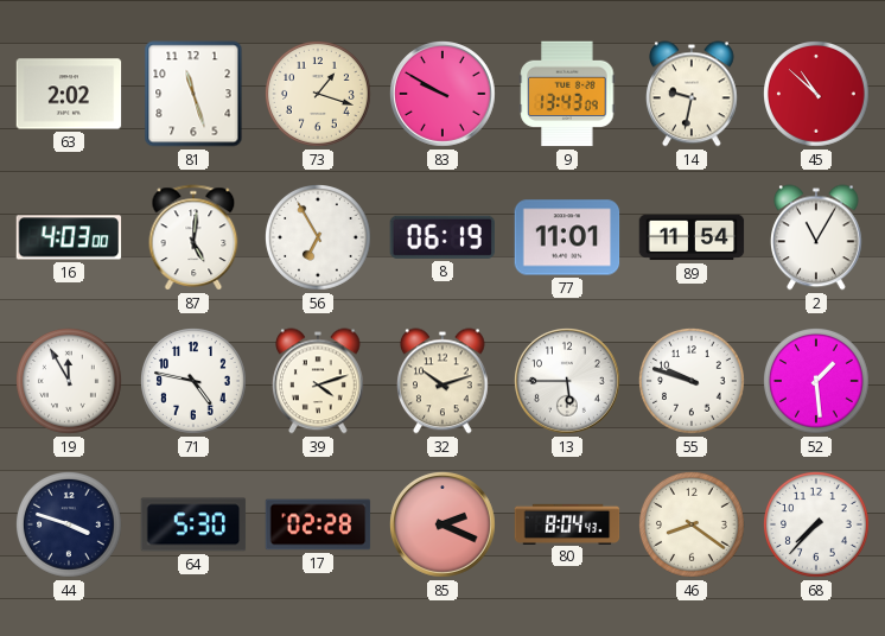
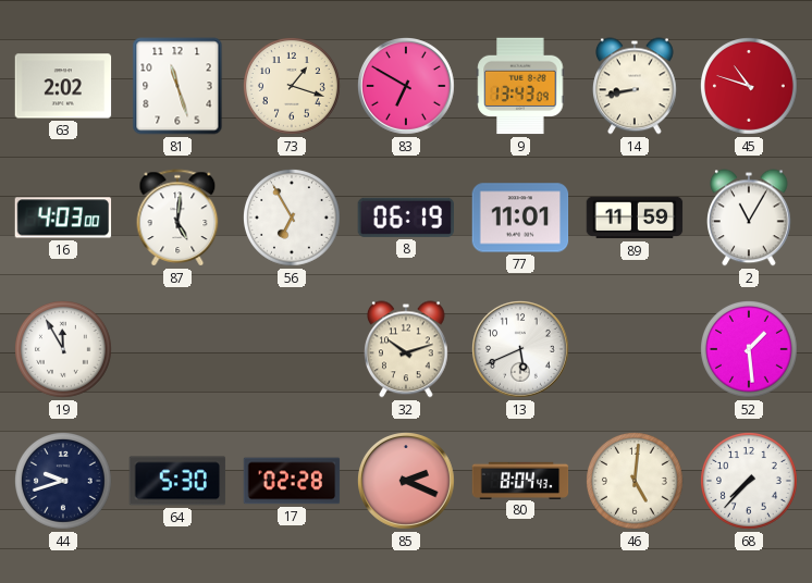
83: 9:50 -> 6:50
14: 9:32 -> 8:43
45: 10:52 -> 10:48
89: 11:54 -> 11:59
71: 4:47 -> none
39: 4:12 -> none
13: 5:45 -> 5:41
55: 9:48 -> none
44: 3:48 -> 9:42
46: 8:21 -> 5:01
